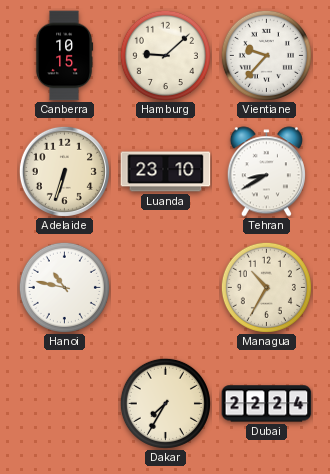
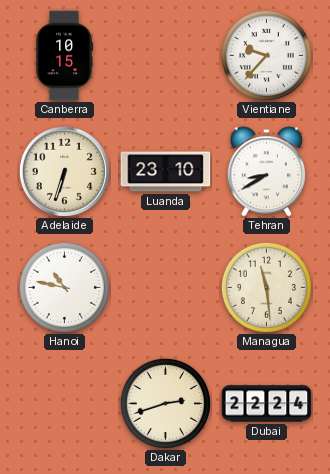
Hamburg: 9:08 -> none
Managua: 10:35 -> 11:29
Dakar: 7:35 -> 2:42
